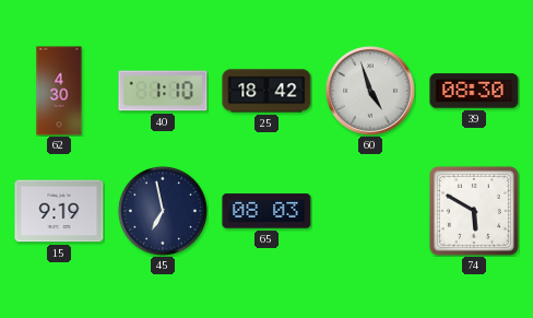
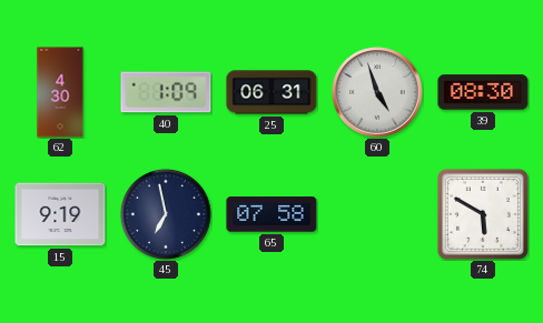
40: 1:10 -> 1:09
25: 18:42 -> 06:31
65: 08:03 -> 07:58
